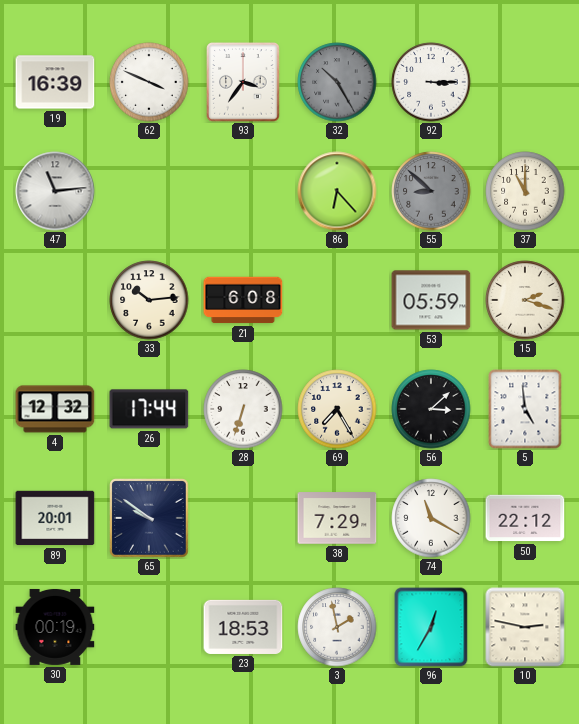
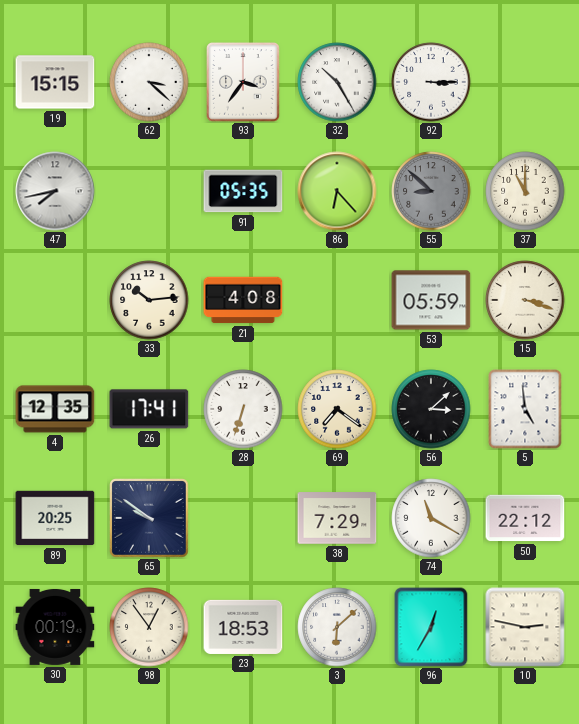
19: 16:39 -> 15:15
62: 3:49 -> 3:22
32 dial: grey -> white
47: 11:14 -> 7:43
91: none -> 05:35
21: 6:08 -> 4:08
15: 2:18 -> 3:18
4: 12:32 -> 12:35
26: 17:44 -> 17:41
69: 7:25 -> 7:21
89: 20:01 -> 20:25
98: none -> 12:54
3: 1:58 -> 6:08
